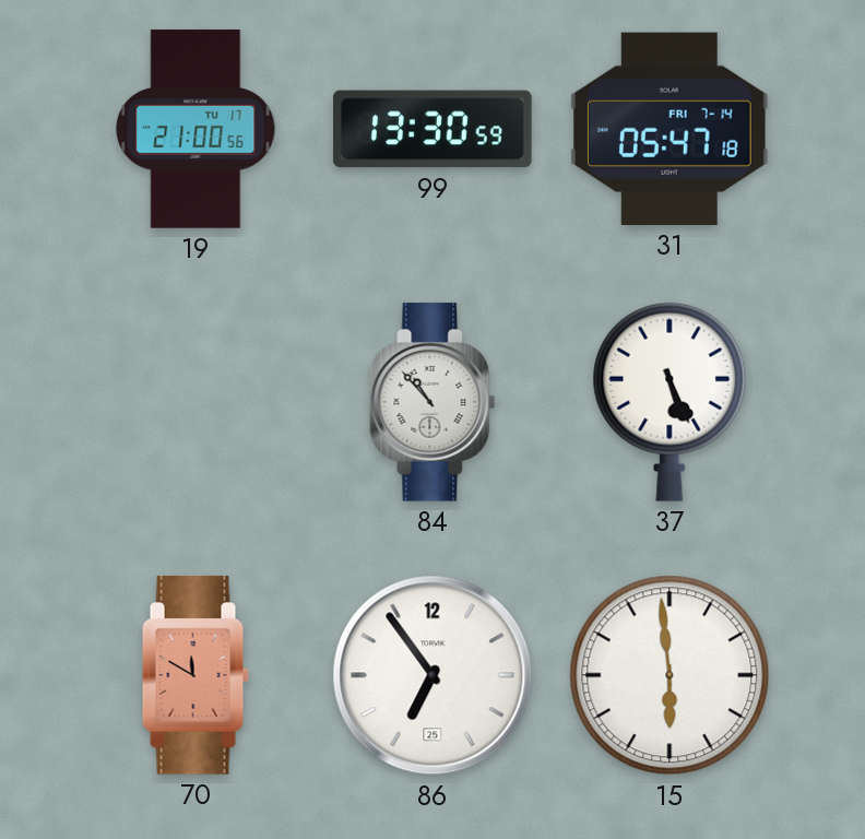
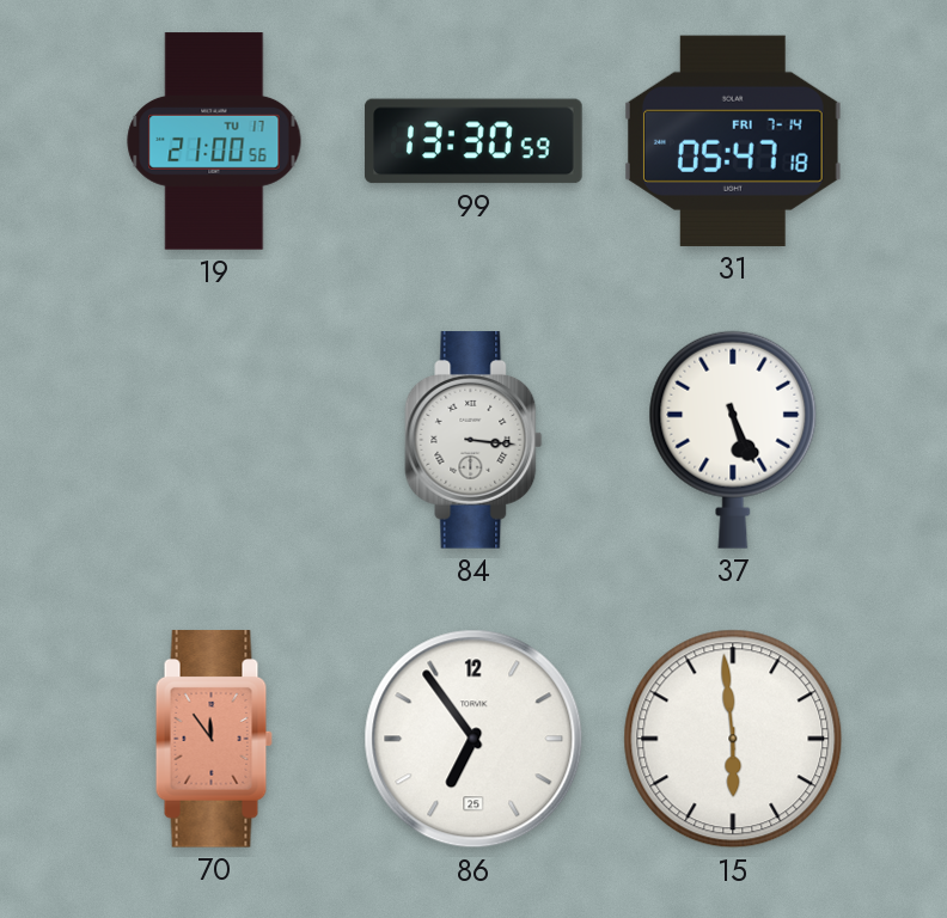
84: 10:53 -> 3:16
70: 11:50 -> 11:54
